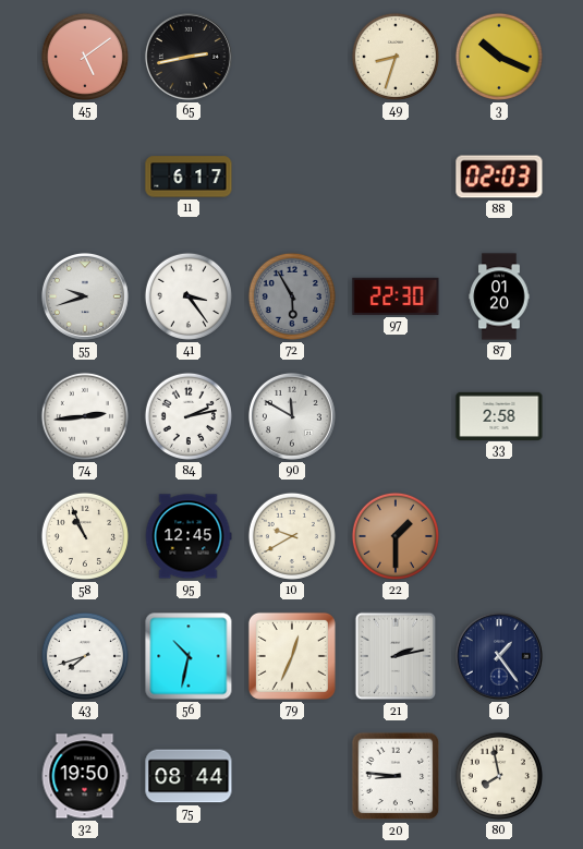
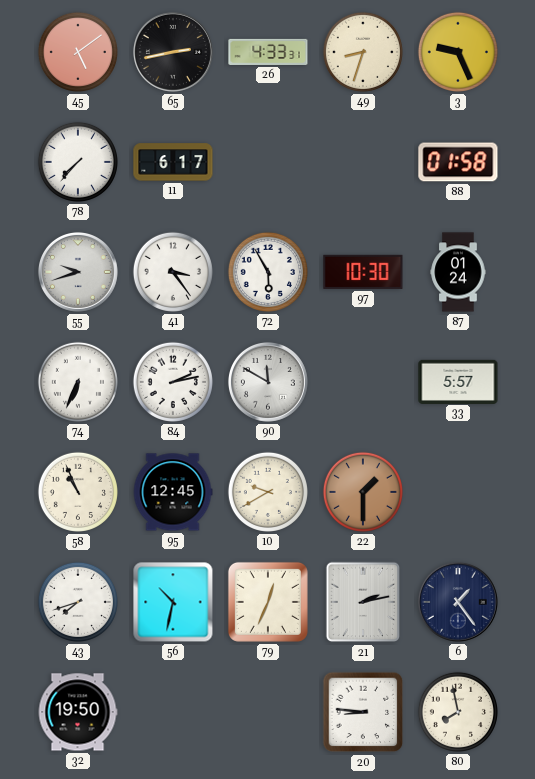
26: none -> 4:33
3: 10:19 -> 9:26
78: none -> 7:37
88: 02:03 -> 01:58
72 dial: grey -> white
97: 22:30 -> 10:30
87: 01:20 -> 01:24
74: 2:44 -> 6:34
33: 2:58 -> 5:57
75: 08:44 -> none
